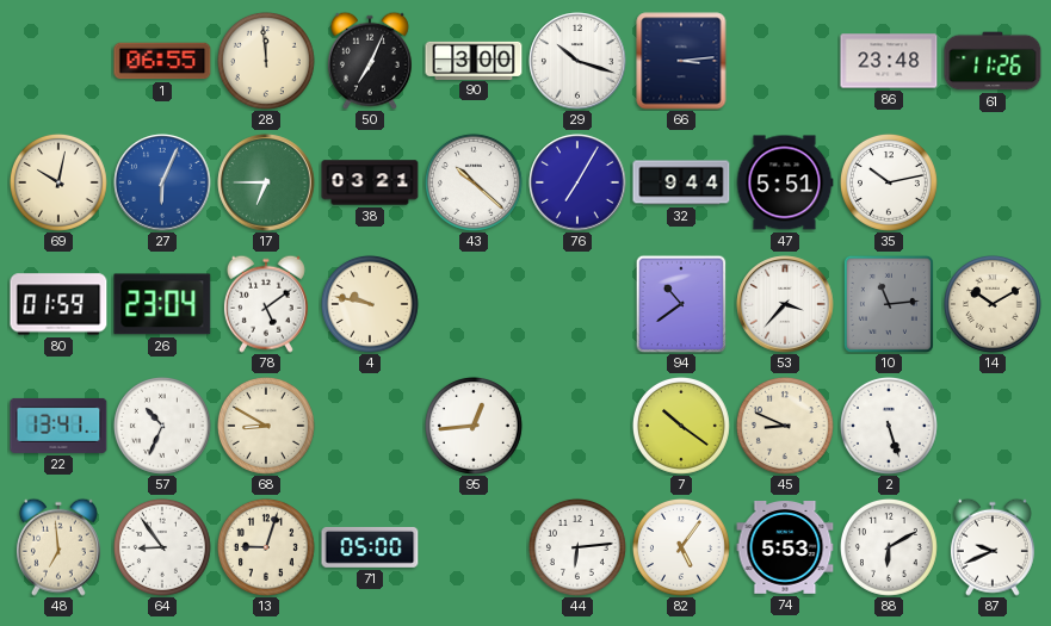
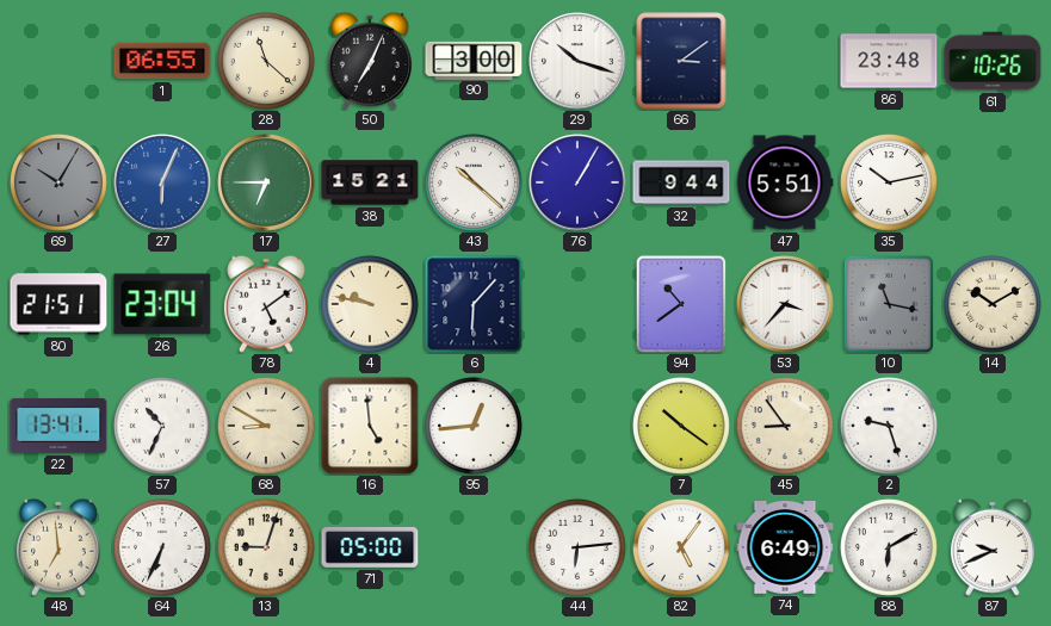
28: 11:59 -> 11:22
66: 3:14 -> 3:09
61: 11:26 -> 10:26
69: 10:02 -> 10:05
69 dial: cream -> grey
38: 03:21 -> 15:21
76: 7:05 -> 1:05
80: 01:59 -> 21:51
6: none -> 6:07
10: 11:14 -> 11:17
16: none -> 4:59
45: 8:49 -> 8:54
2: 5:27 -> 9:27
64: 8:54 -> 6:34
74: 5:53 -> 6:49
